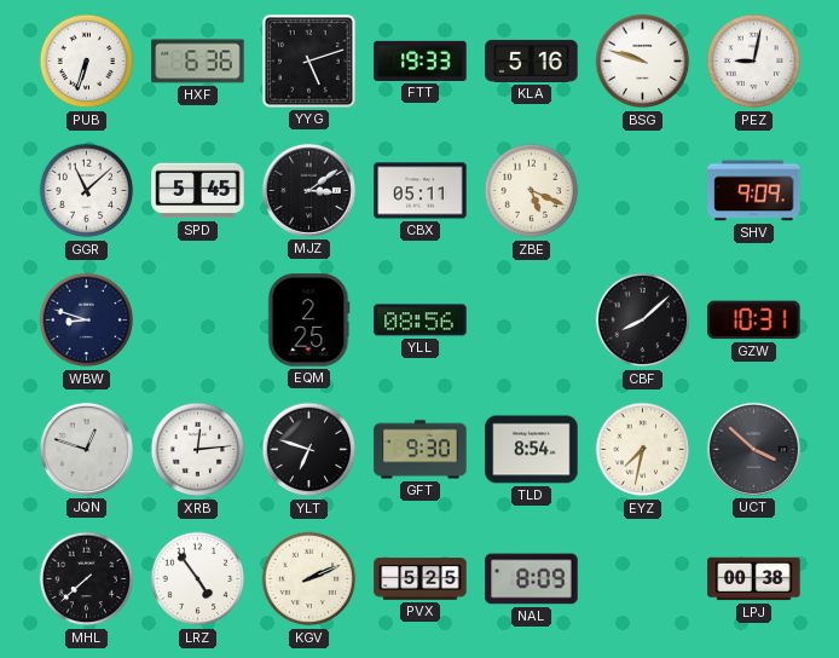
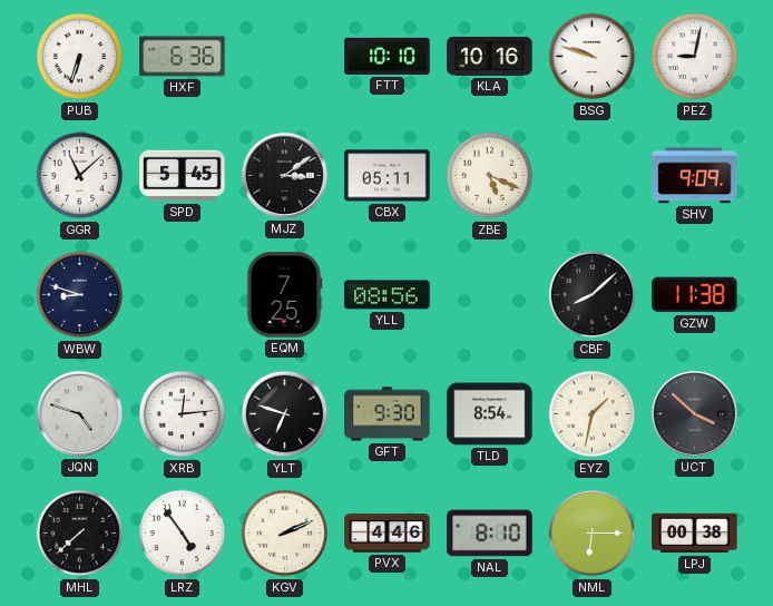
YYG: 5:12 -> none
FTT: 19:33 -> 10:10
KLA: 5:16 -> 10:16
EQM: 2:25 -> 7:25
GZW: 10:31 -> 11:38
JQN: 12:48 -> 4:48
EYZ: 7:32 -> 1:32
PVX: 5:25 -> 4:46
NAL: 8:09 -> 8:10
NML: none -> 6:15
